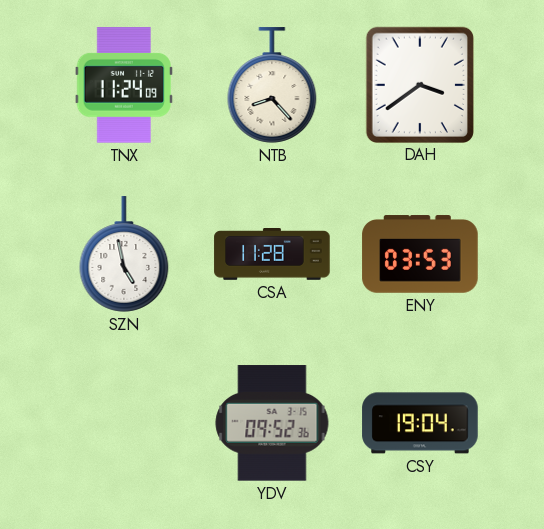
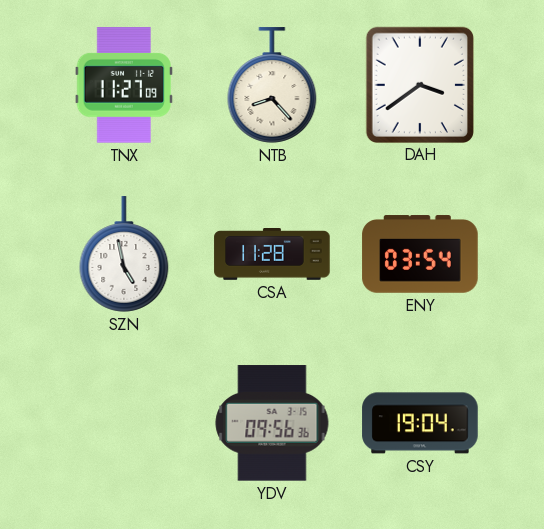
TNX: 11:24 -> 11:27
ENY: 03:53 -> 03:54
YDV: 09:52 -> 09:56
